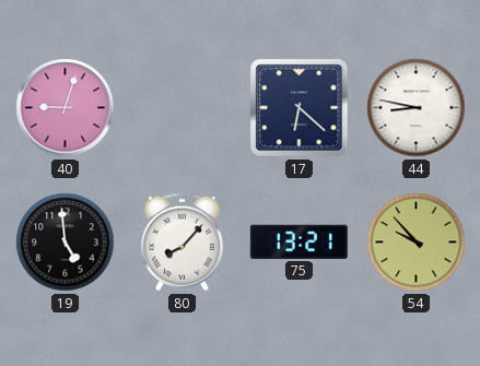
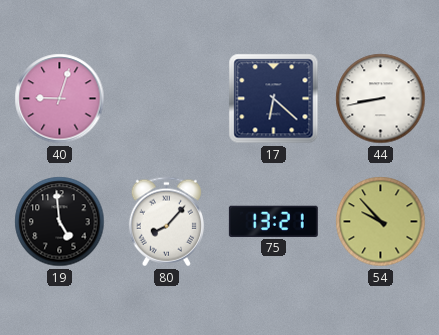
44: 8:47 -> 8:43
